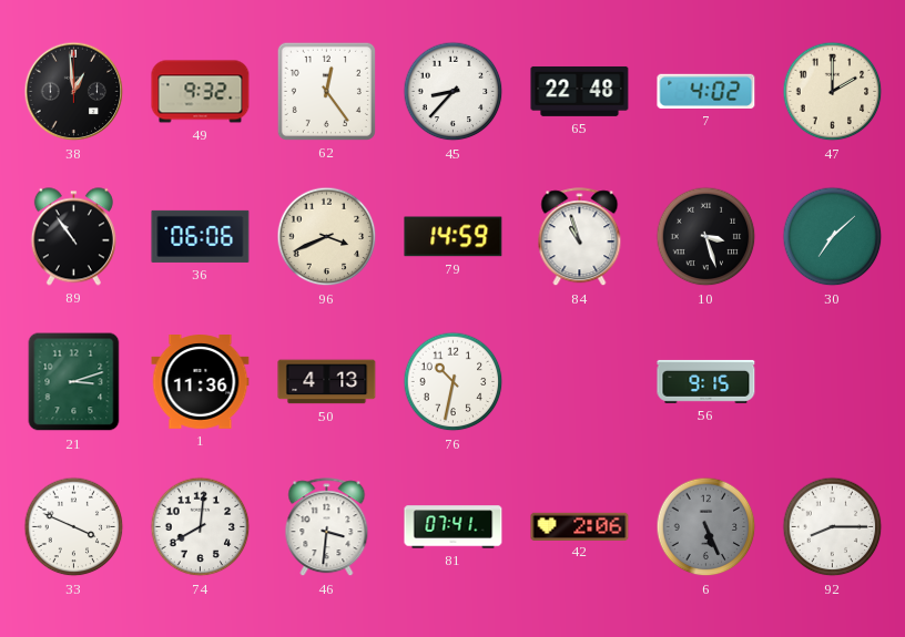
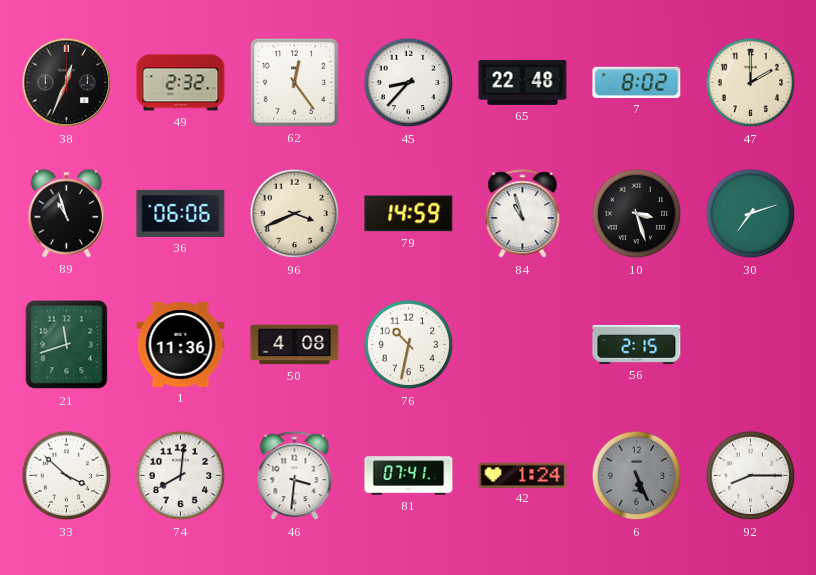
38: 12:59 -> 12:34
49: 9:32 -> 2:32
7: 4:02 -> 8:02
89: 10:54 -> 10:57
30: 7:08 -> 7:12
21: 3:12 -> 11:42
50: 4:13 -> 4:08
56: 9:15 -> 2:15
33: 3:49 -> 3:52
42: 2:06 -> 1:24
